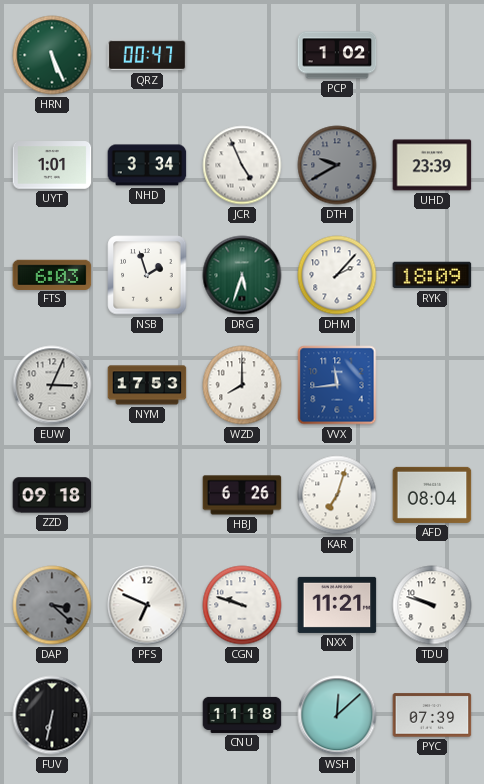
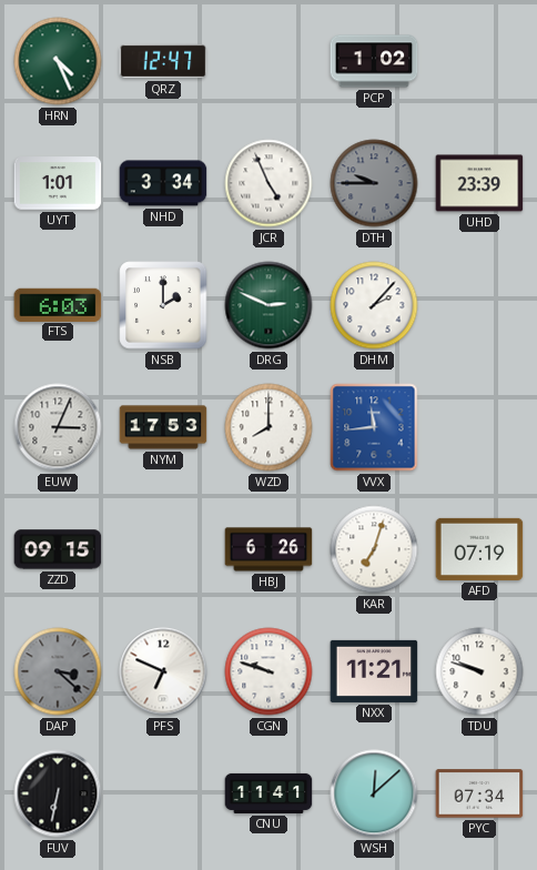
HRN: 5:26 -> 4:26
QRZ: 00:47 -> 12:47
DTH: 9:40 -> 9:45
NSB: 1:57 -> 2:00
DRG: 5:33 -> 2:49
RYK: 18:09 -> none
ZZD: 09:18 -> 09:15
AFD: 08:04 -> 07:19
CNU: 11:18 -> 11:41
PYC: 07:39 -> 07:34
